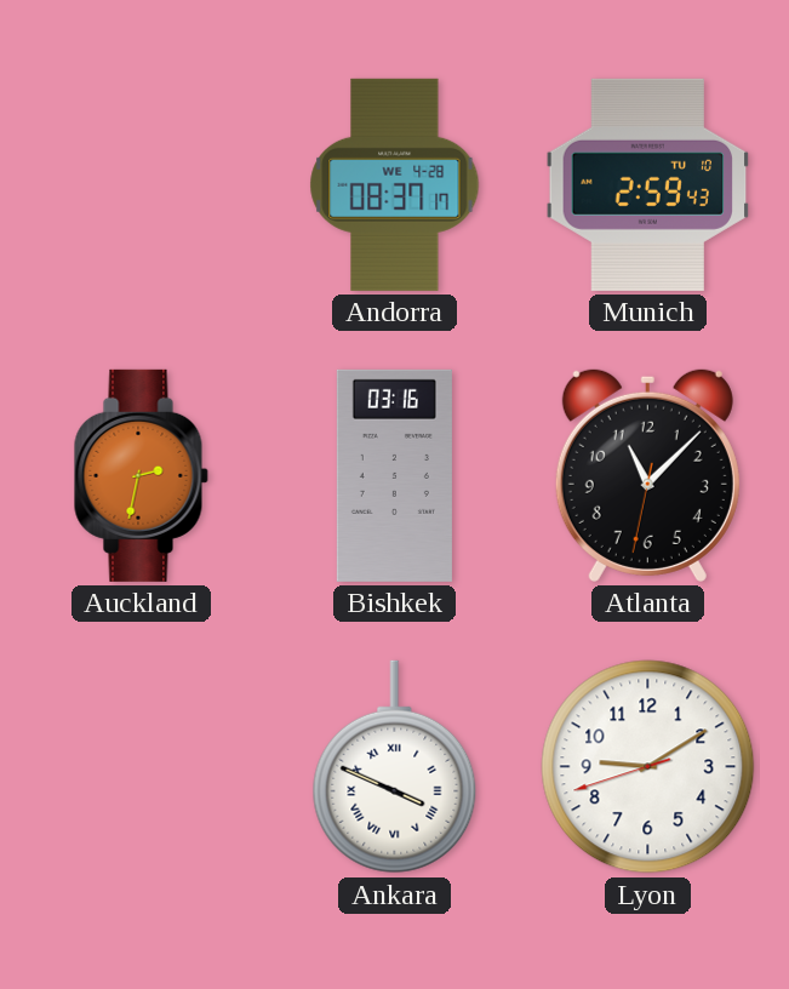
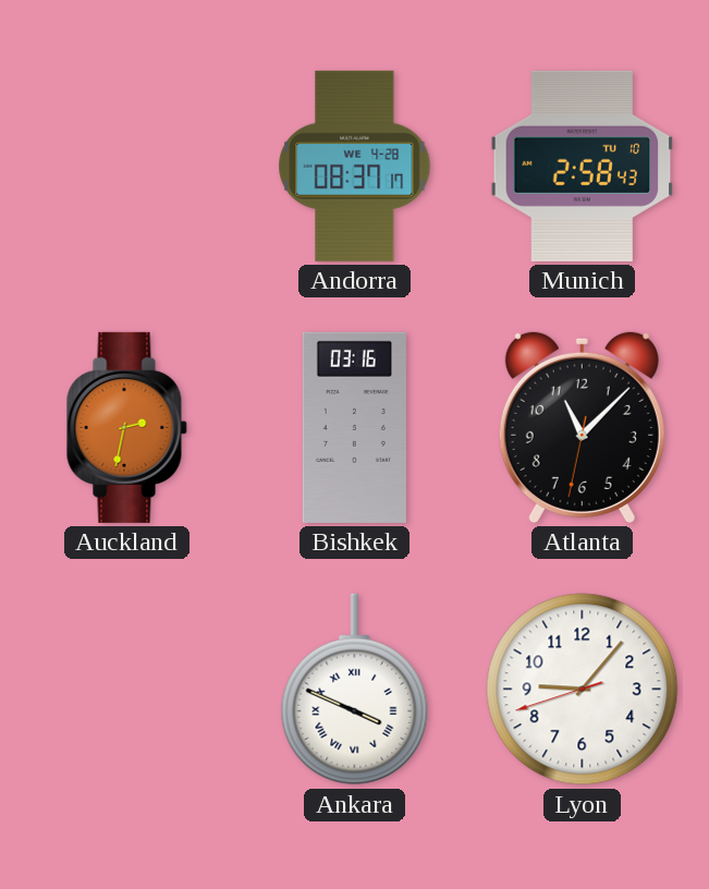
Munich: 2:59 -> 2:58
Lyon: 9:09 -> 9:06
